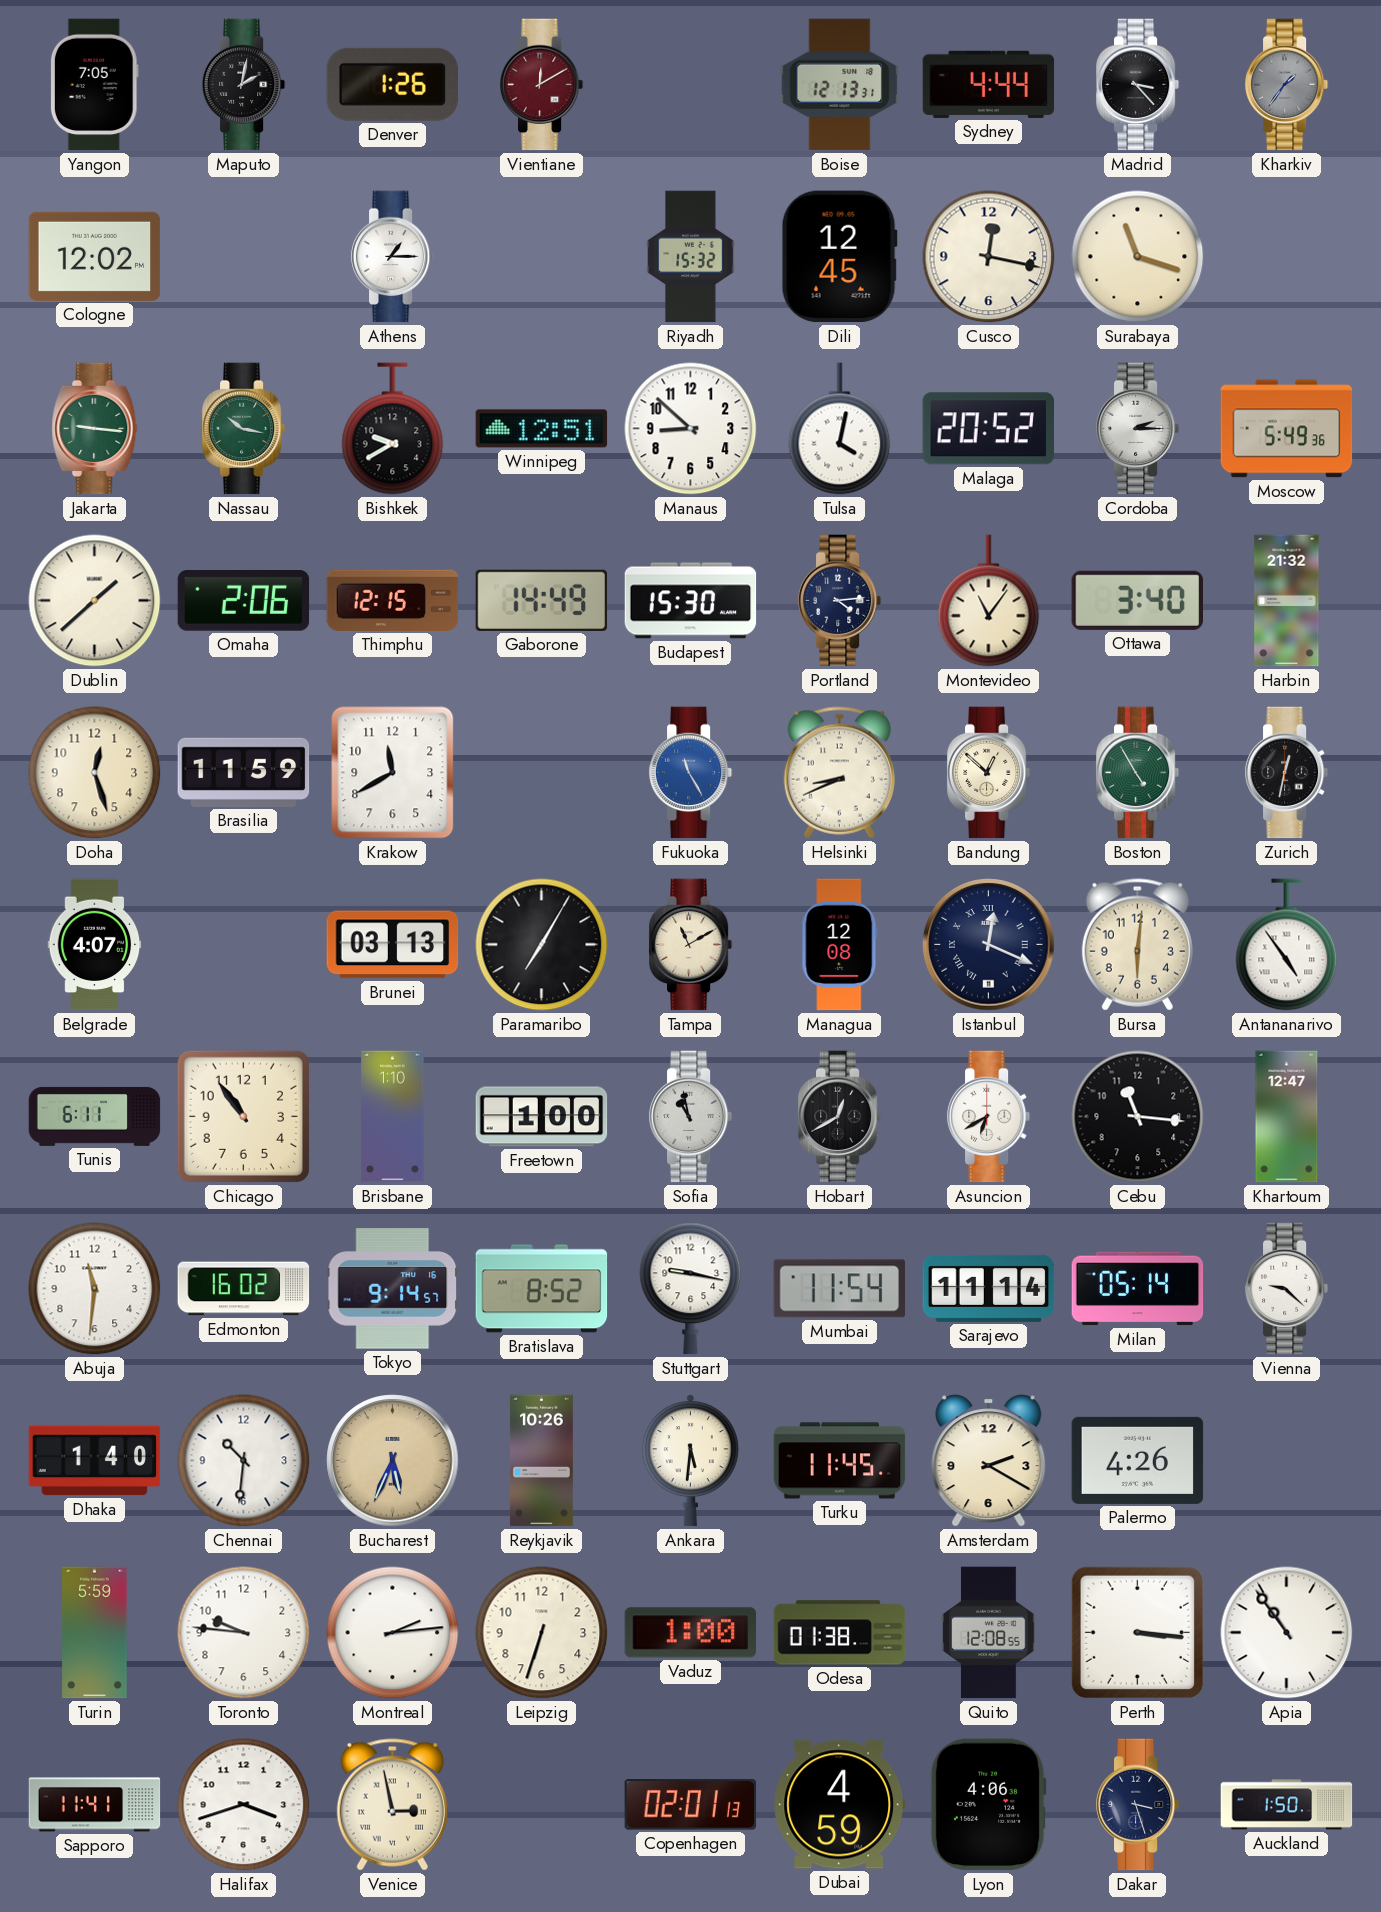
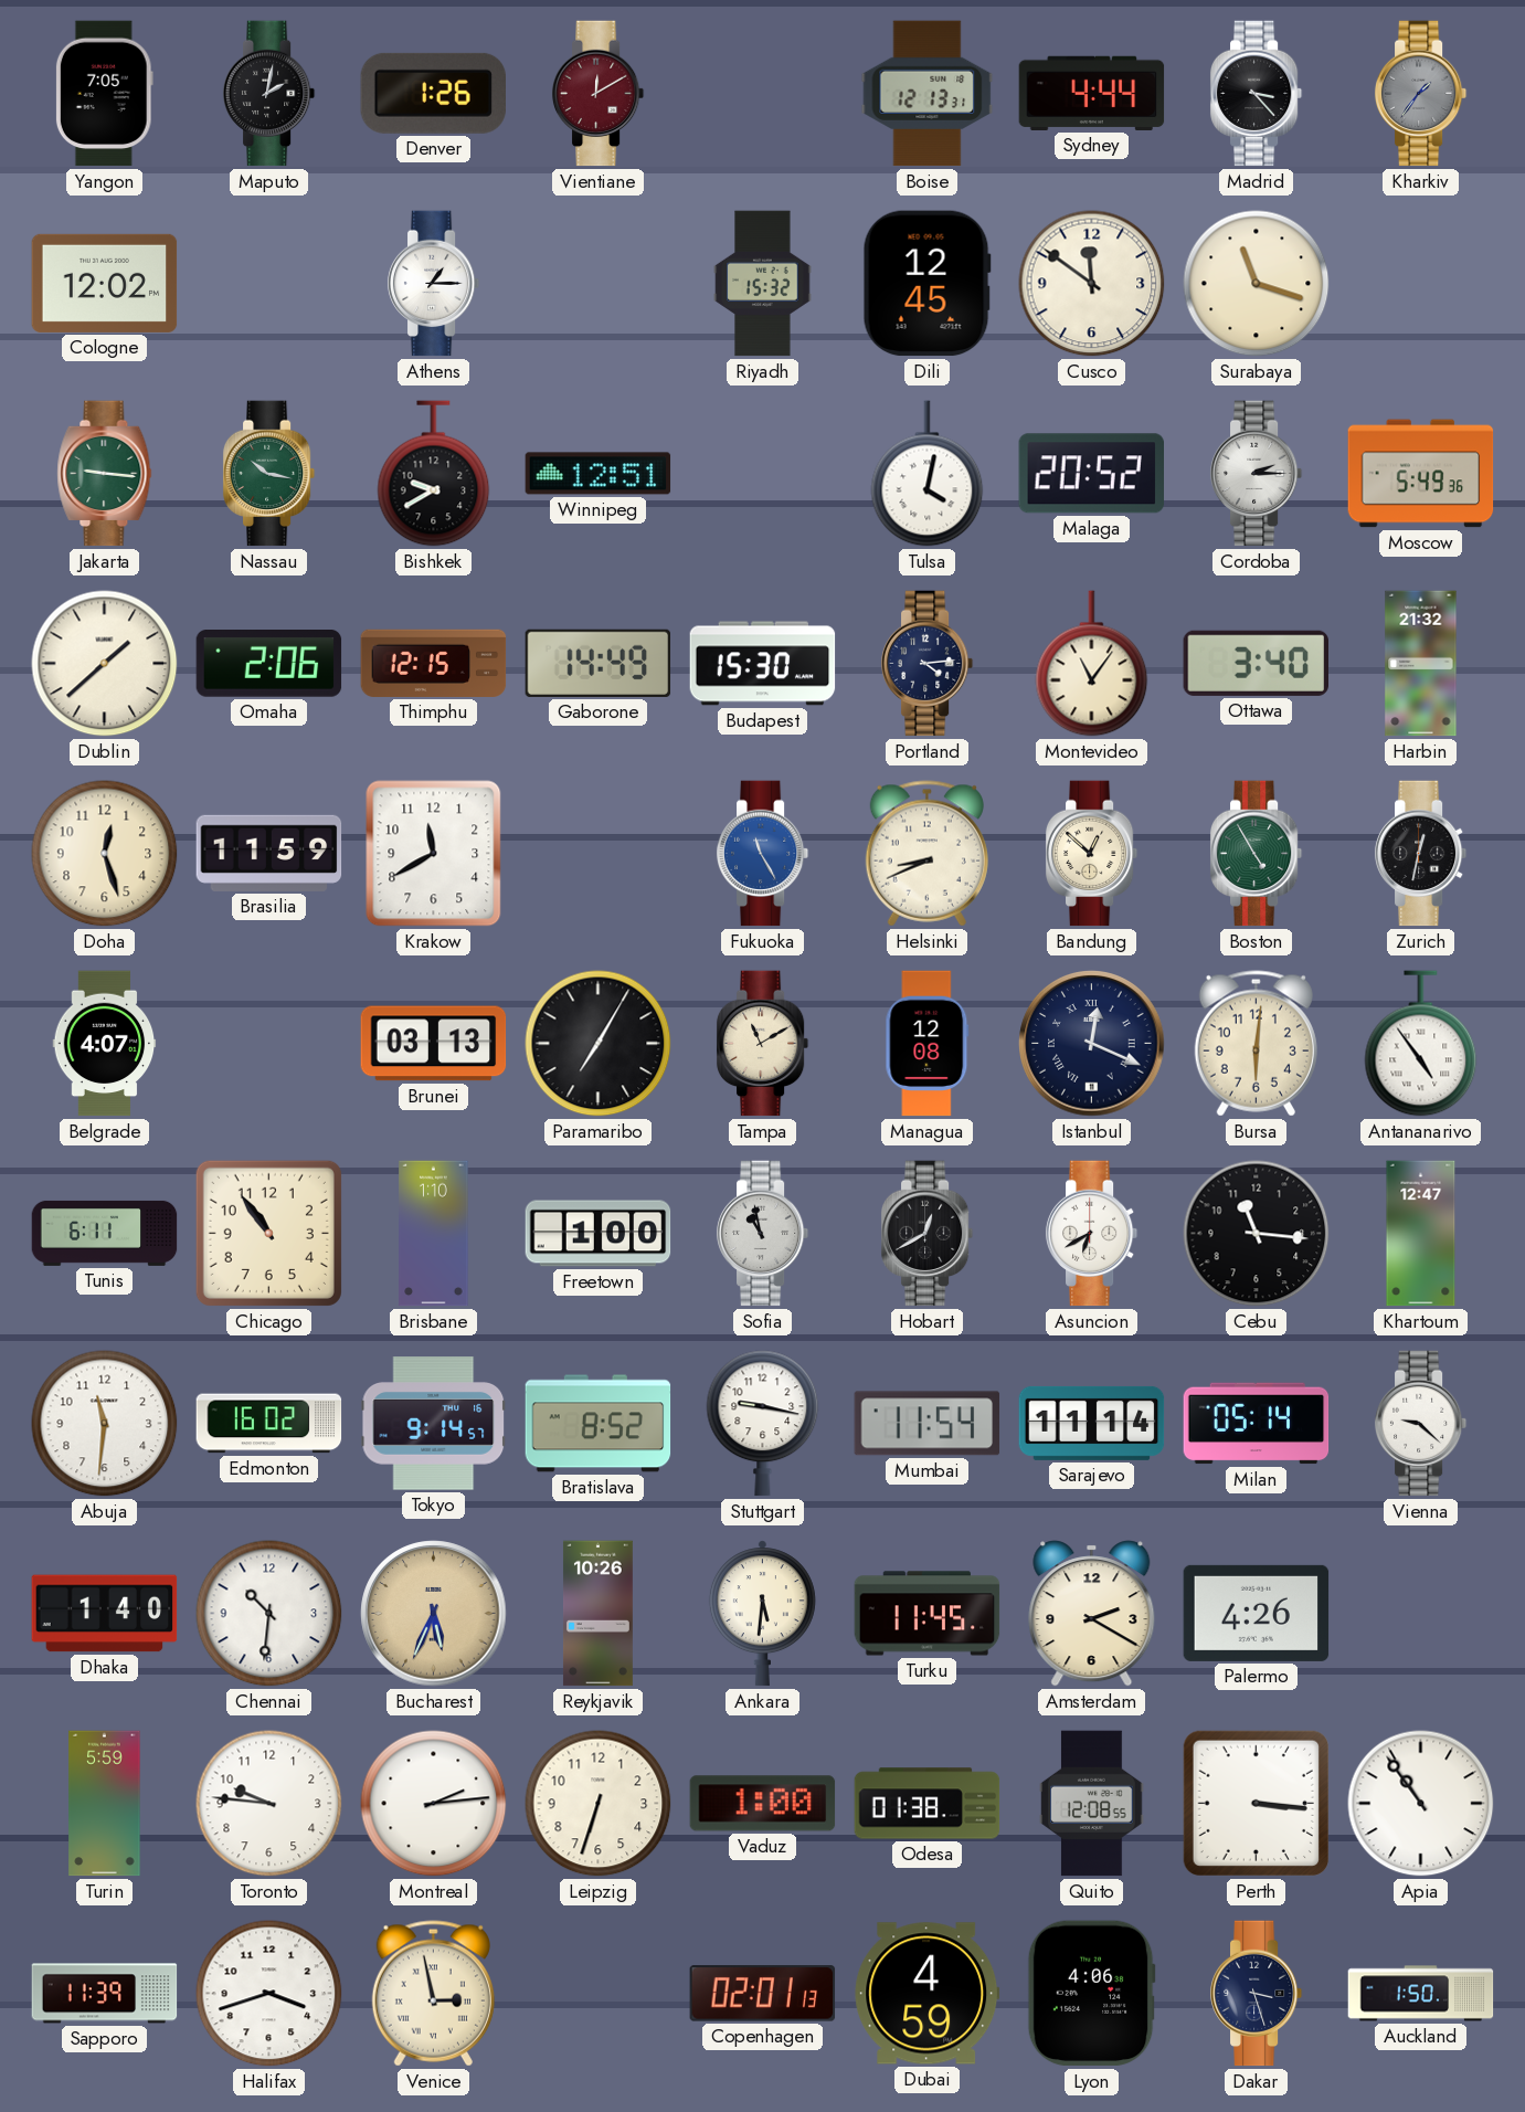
Cusco: 12:17 -> 11:51
Manaus: 8:52 -> none
Sapporo: 11:41 -> 11:39
